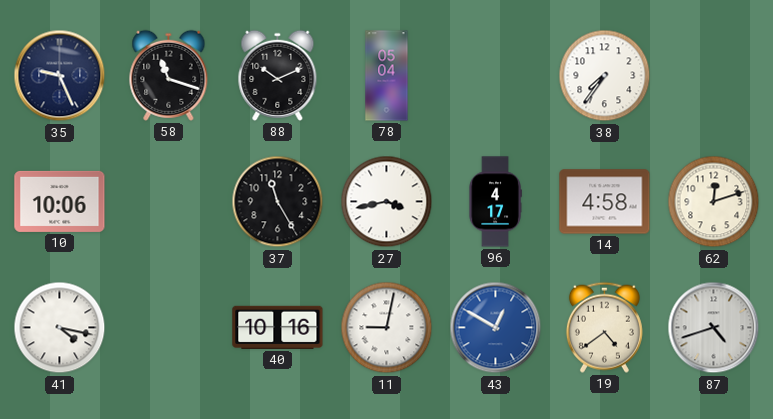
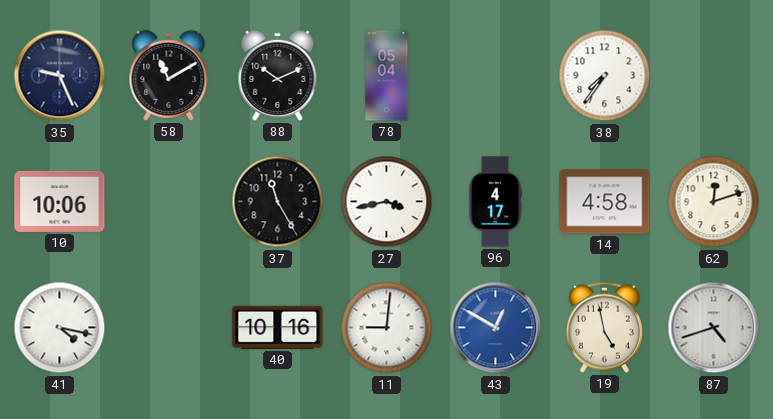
58: 11:18 -> 11:10
11: 9:02 -> 9:01
19: 4:39 -> 4:58
